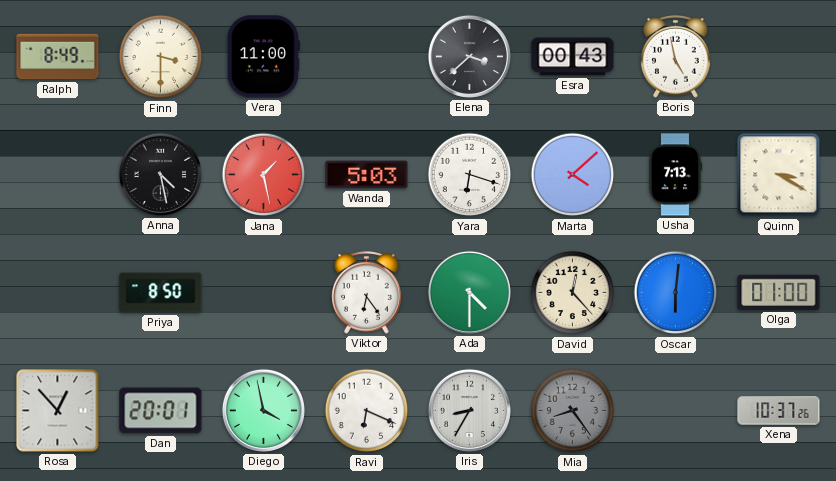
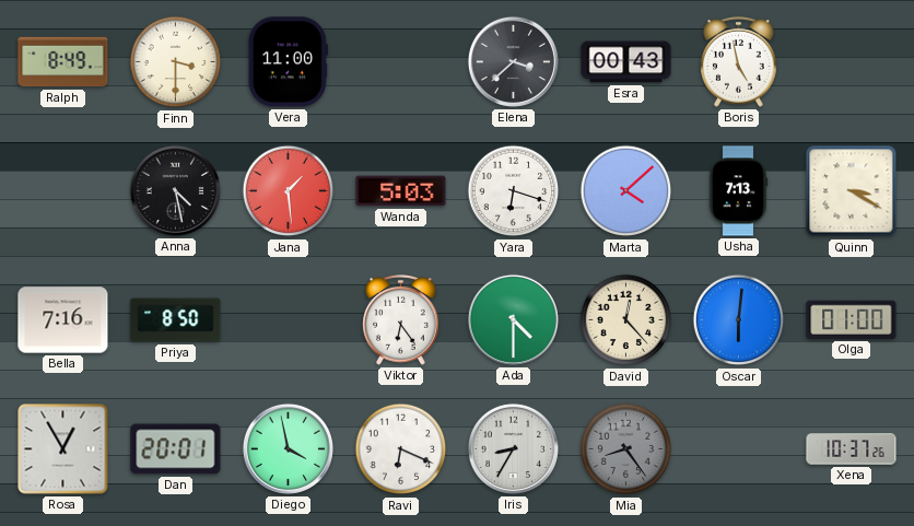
Jana: 1:28 -> 1:29
Bella: none -> 7:16
Rosa: 12:53 -> 12:55
